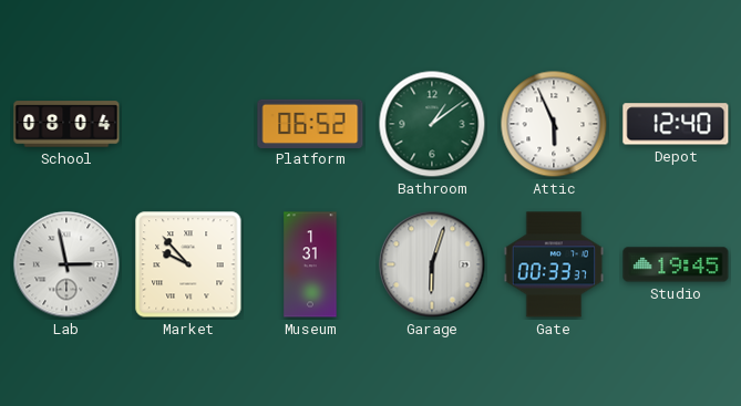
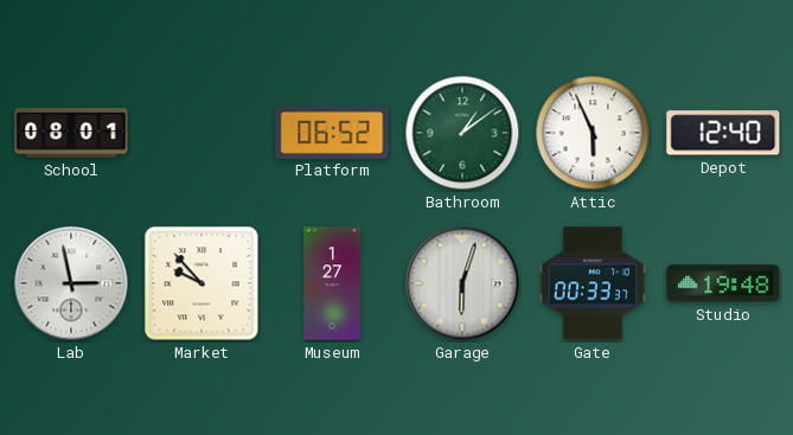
School: 08:04 -> 08:01
Museum: 1:31 -> 1:27
Studio: 19:45 -> 19:48
